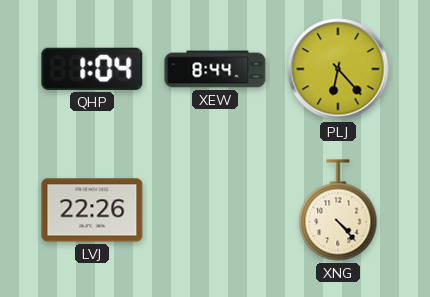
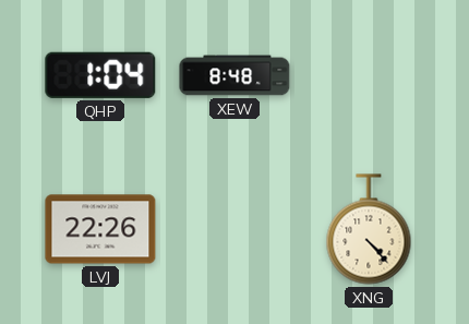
XEW: 8:44 -> 8:48
PLJ: 6:23 -> none
